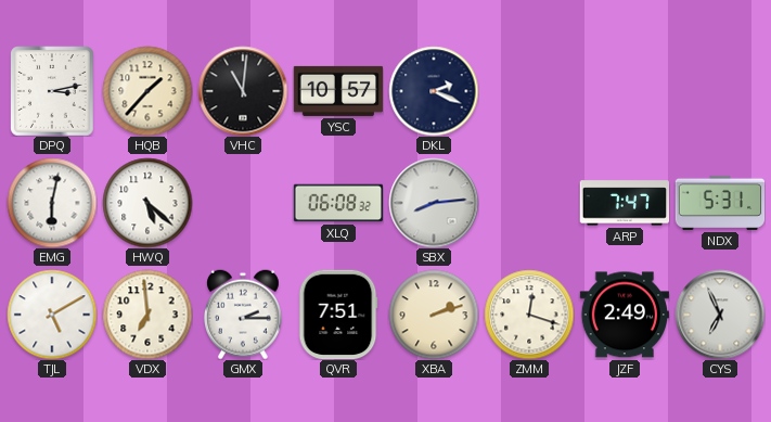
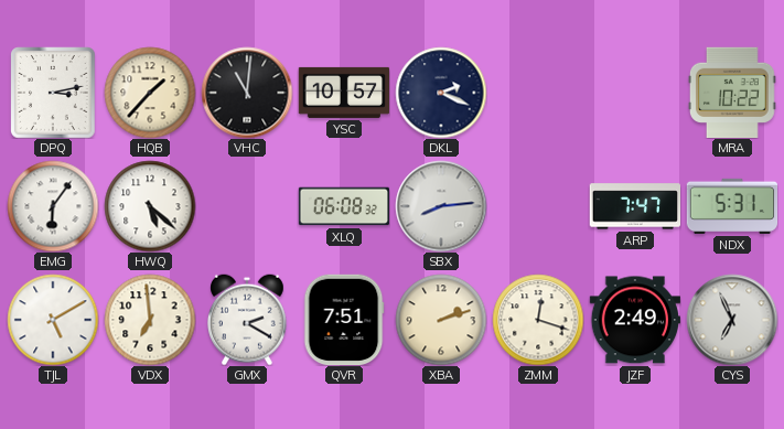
MRA: none -> 10:22
EMG: 6:02 -> 6:06
GMX: 2:15 -> 2:20
